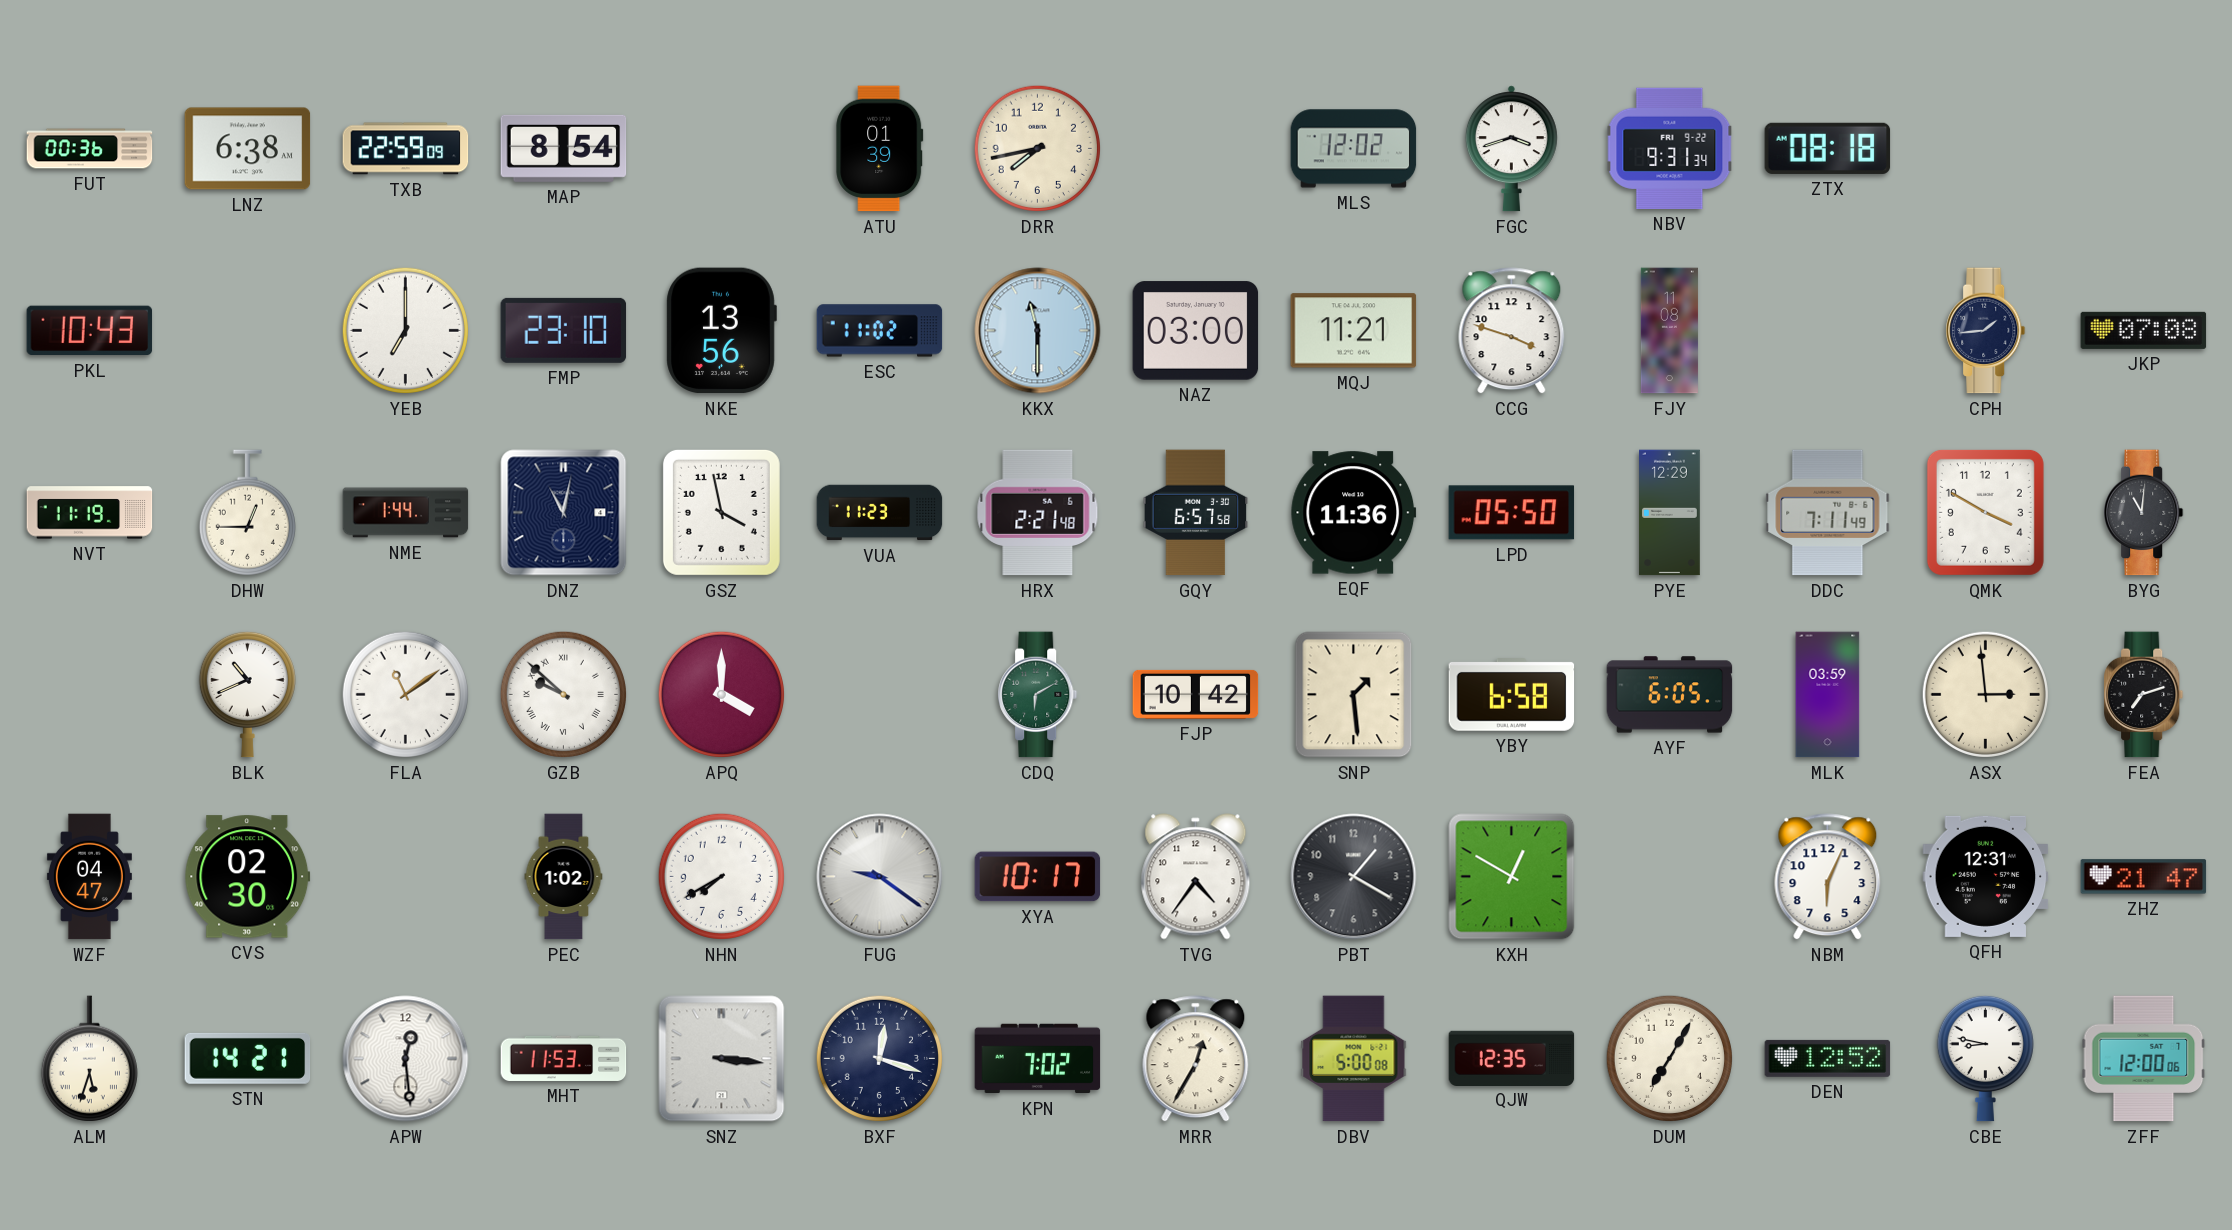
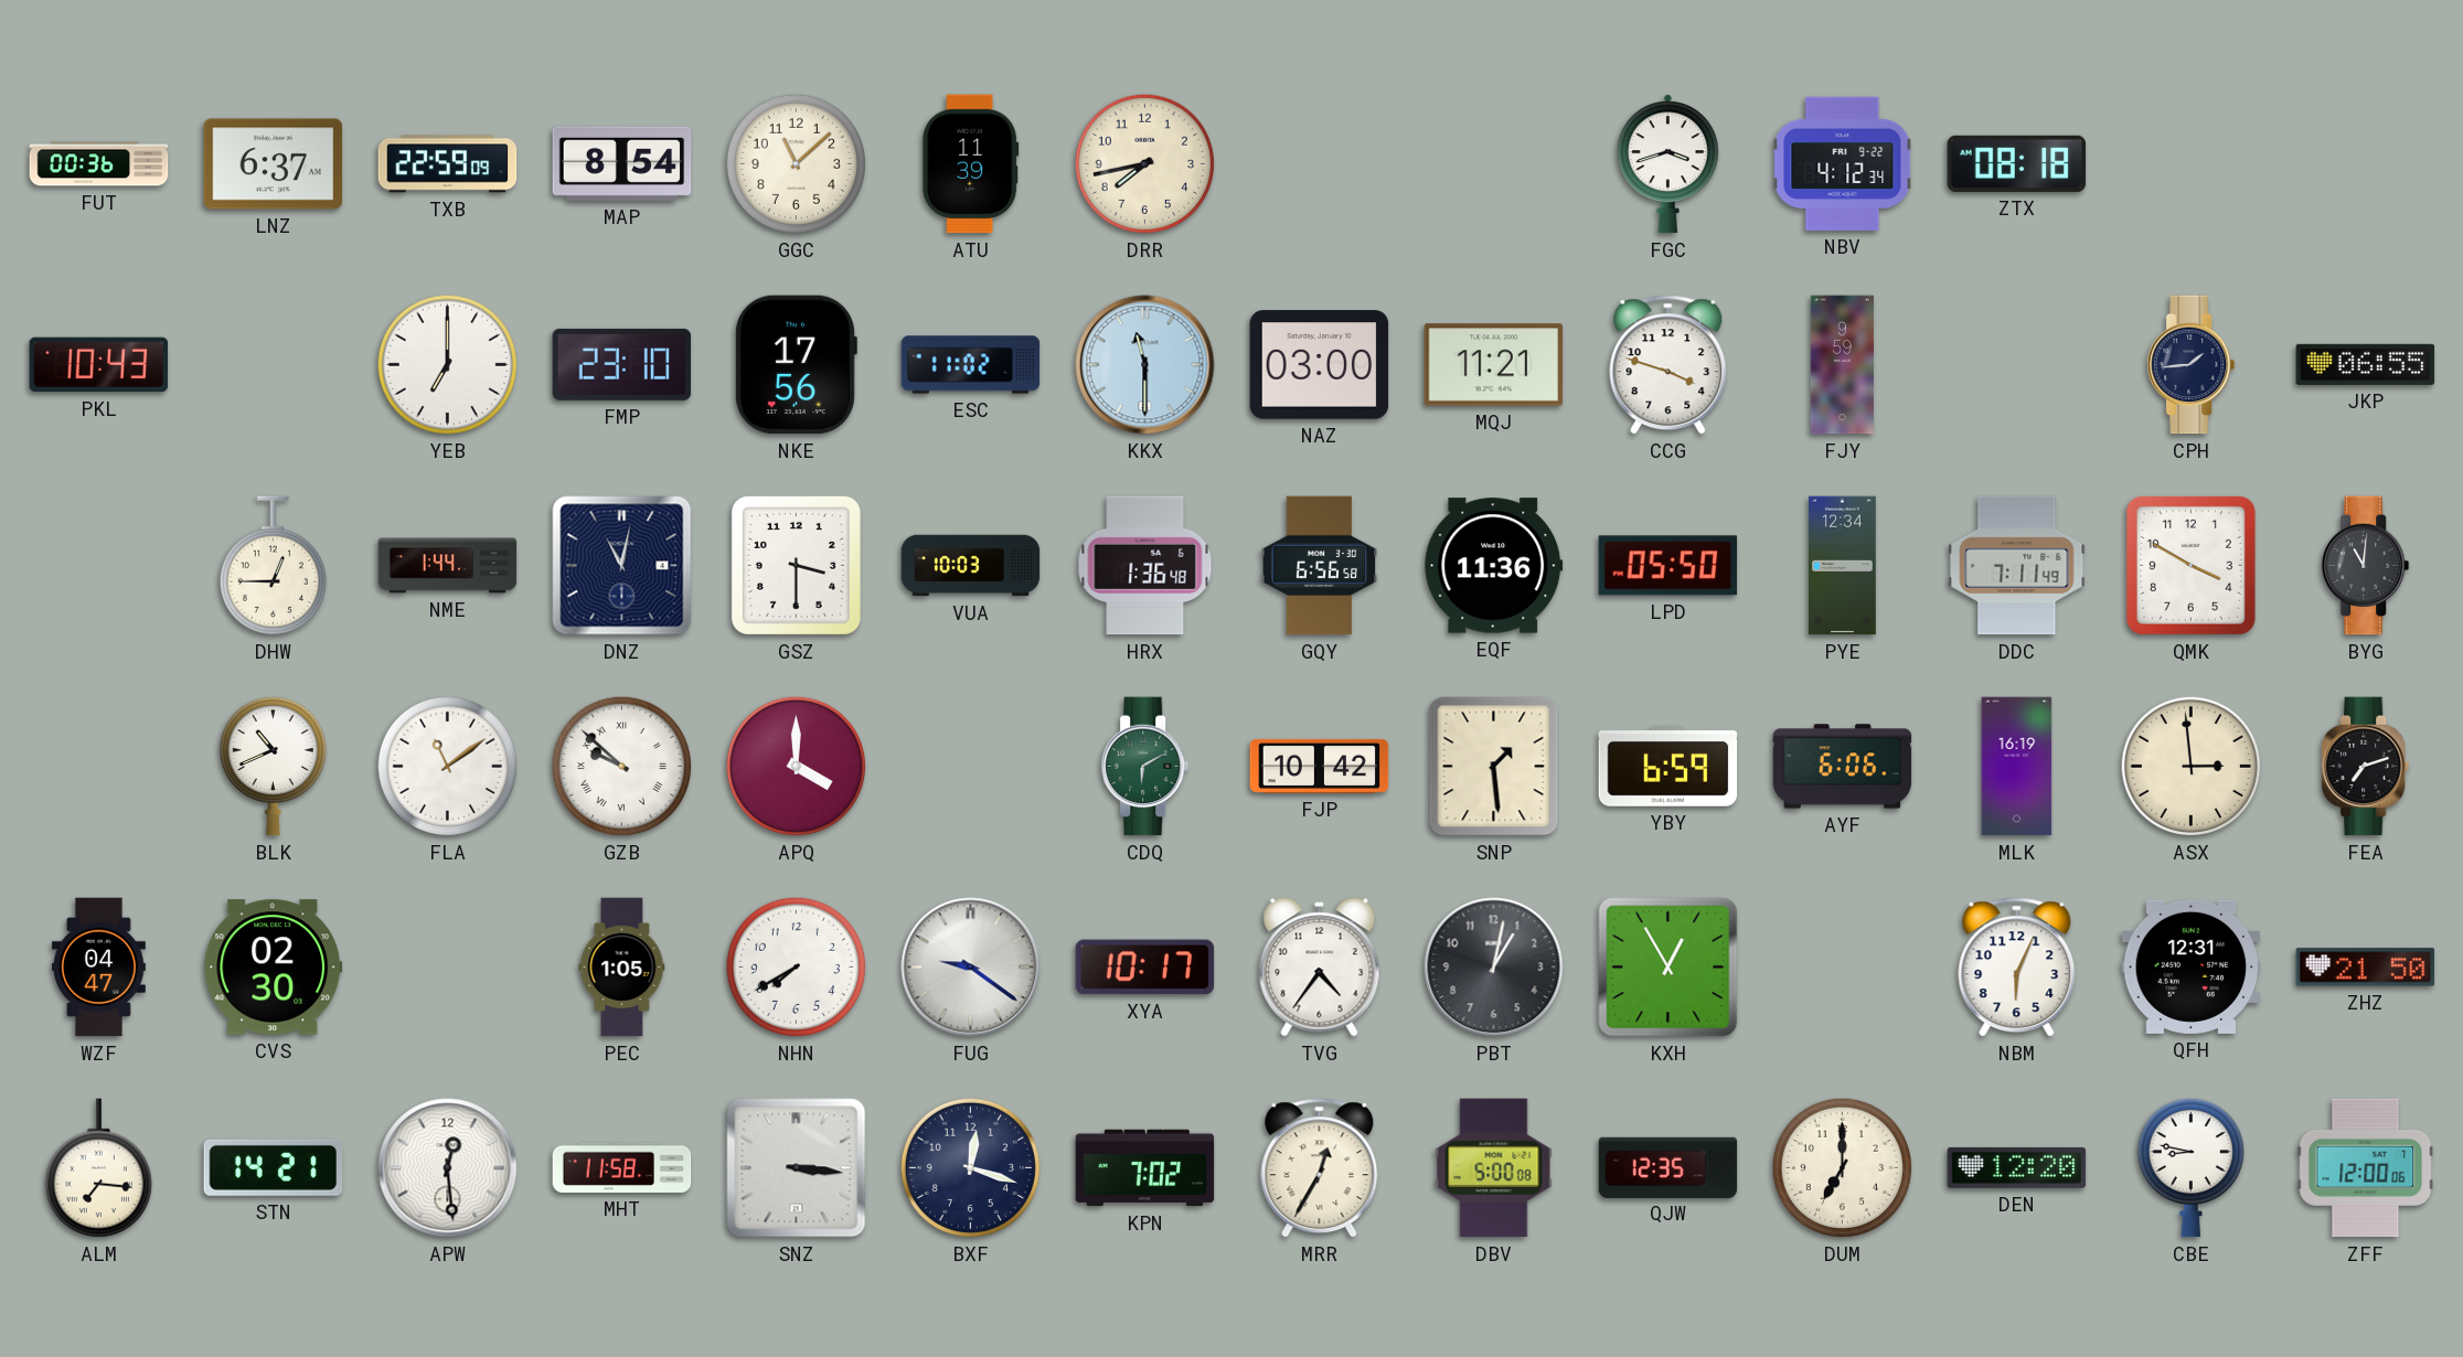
LNZ: 6:38 -> 6:37
GGC: none -> 11:08
ATU: 01:39 -> 11:39
MLS: 12:02 -> none
NBV: 9:31 -> 4:12
NKE: 13:56 -> 17:56
FJY: 11:08 -> 9:59
JKP: 07:08 -> 06:55
NVT: 11:19 -> none
GSZ: 3:58 -> 3:30
VUA: 11:23 -> 10:03
HRX: 2:21 -> 1:36
GQY: 6:57 -> 6:56
PYE: 12:29 -> 12:34
YBY: 6:58 -> 6:59
AYF: 6:05 -> 6:06
MLK: 03:59 -> 16:19
PEC: 1:02 -> 1:05
PBT: 1:20 -> 1:02
KXH: 12:50 -> 12:55
ZHZ: 21:47 -> 21:50
ALM: 5:33 -> 7:16
MHT: 11:53 -> 11:58
DUM: 7:05 -> 7:00
DEN: 12:52 -> 12:20
